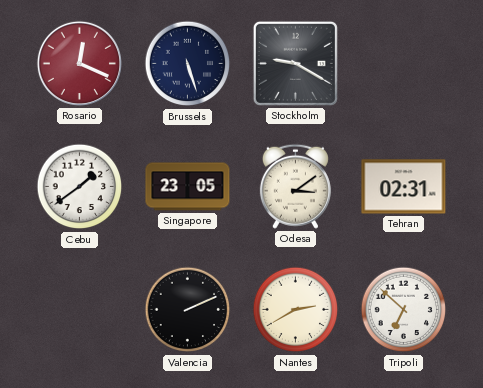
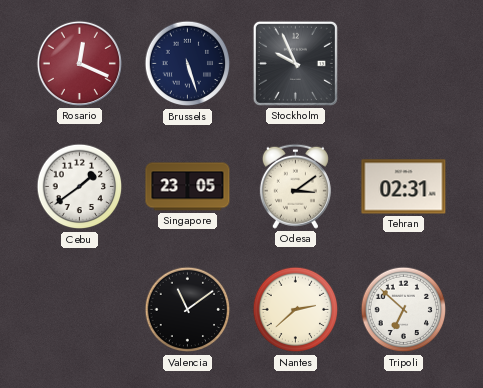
Stockholm: 9:20 -> 9:56
Valencia: 2:11 -> 11:09
Nantes: 2:40 -> 2:38
